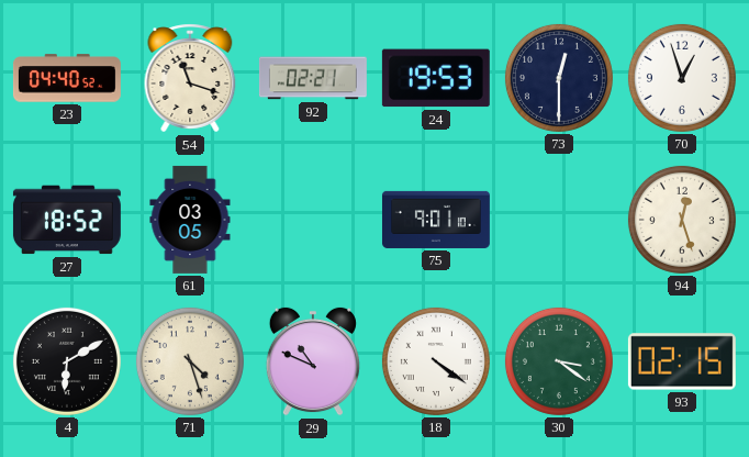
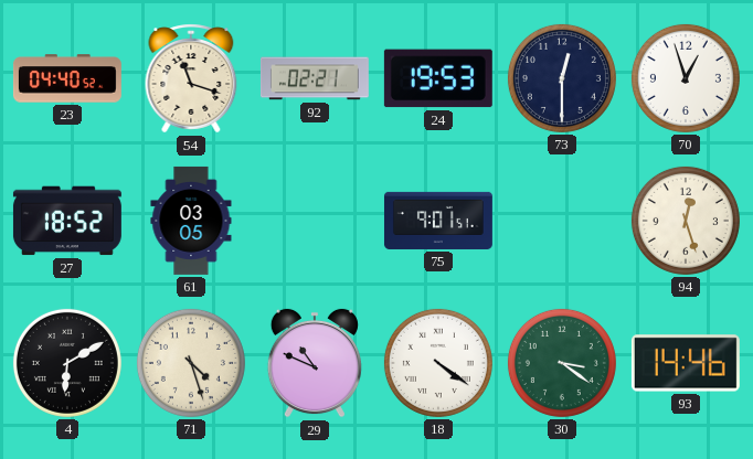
75: 9:01:10 -> 9:01:51
93: 02:15 -> 14:46
